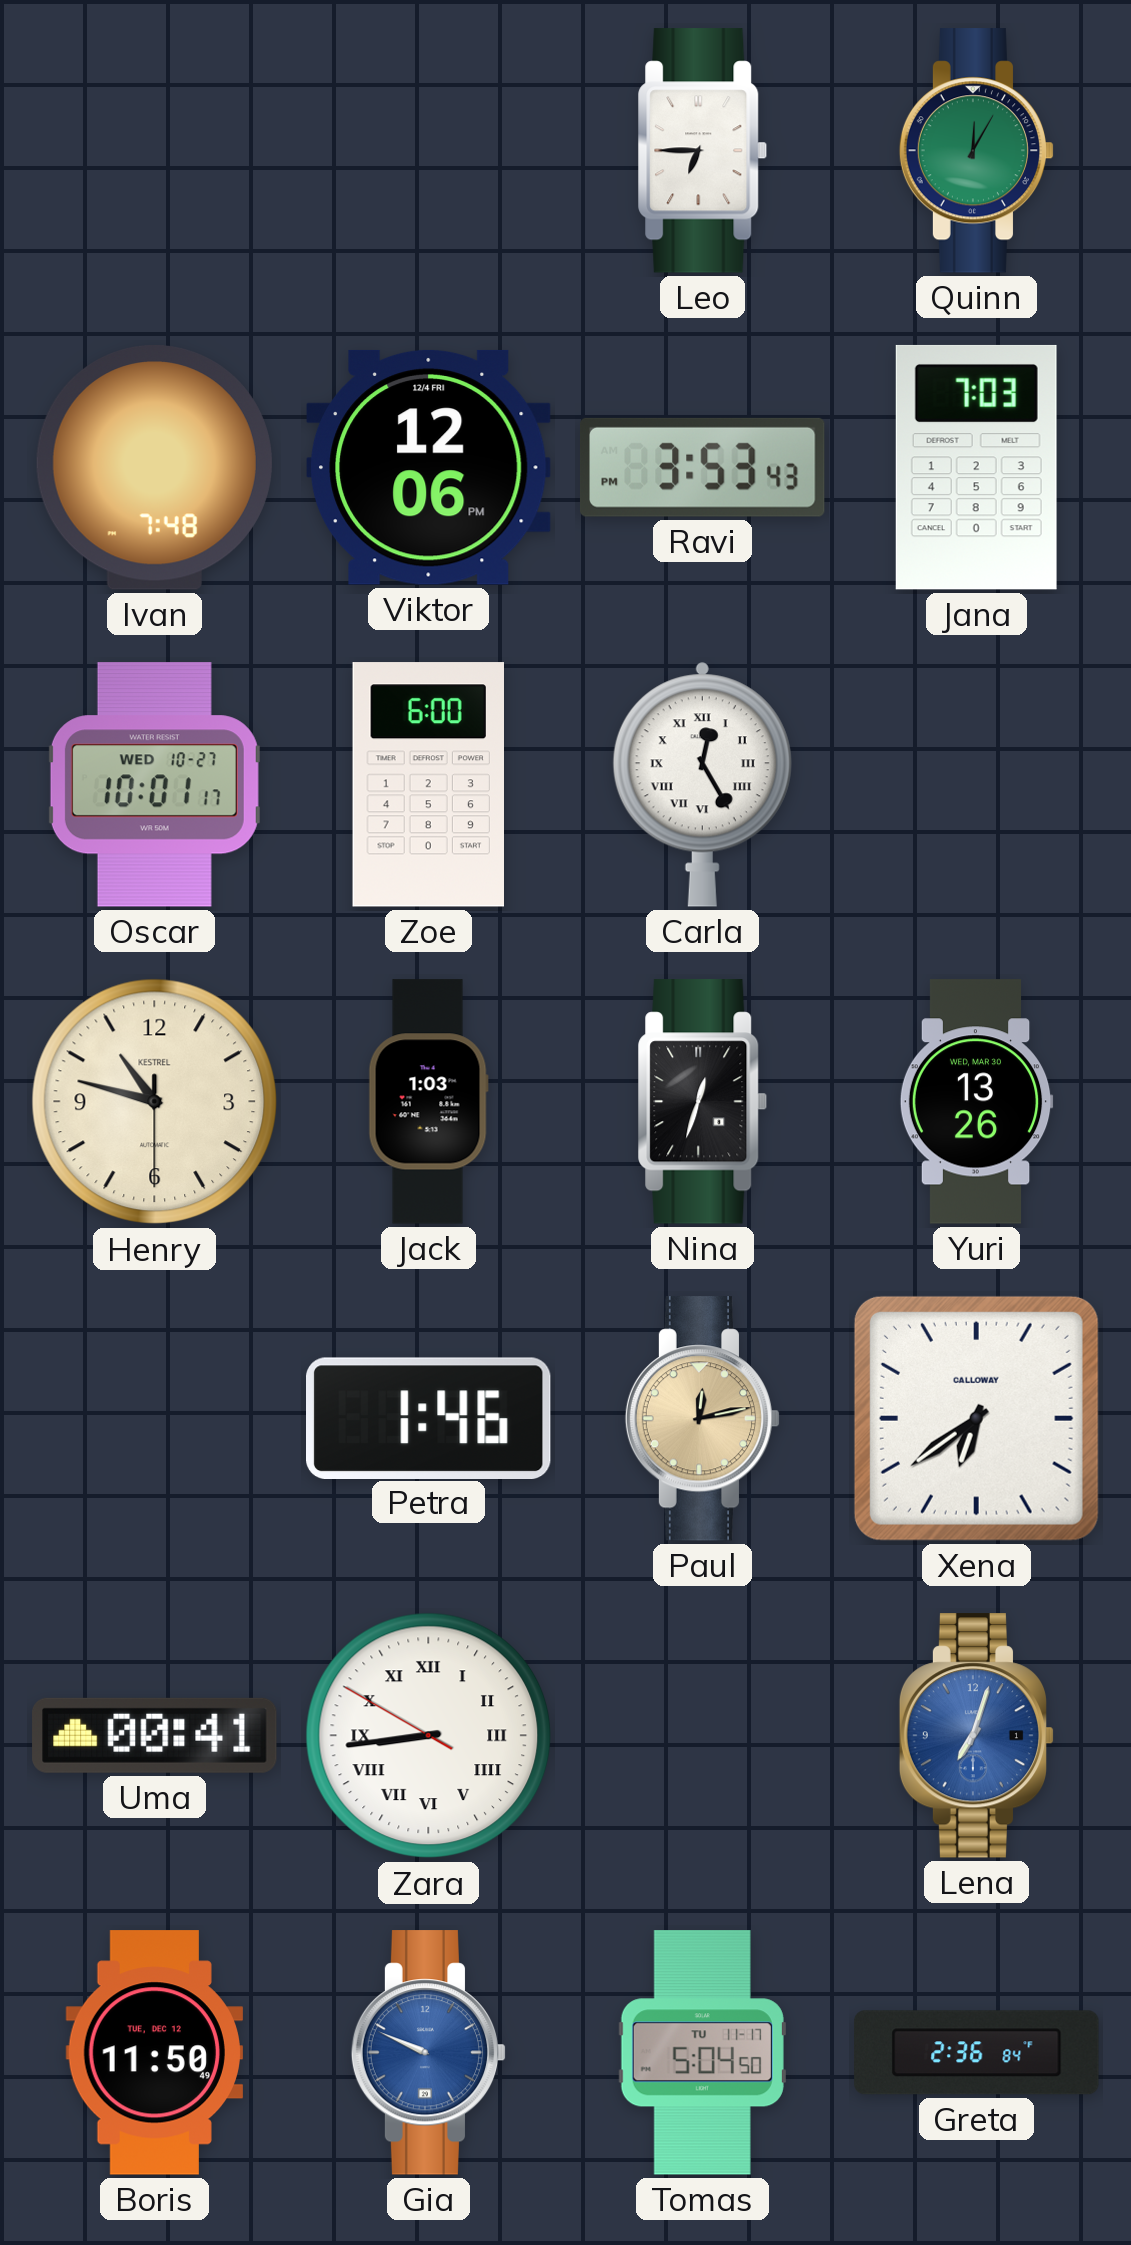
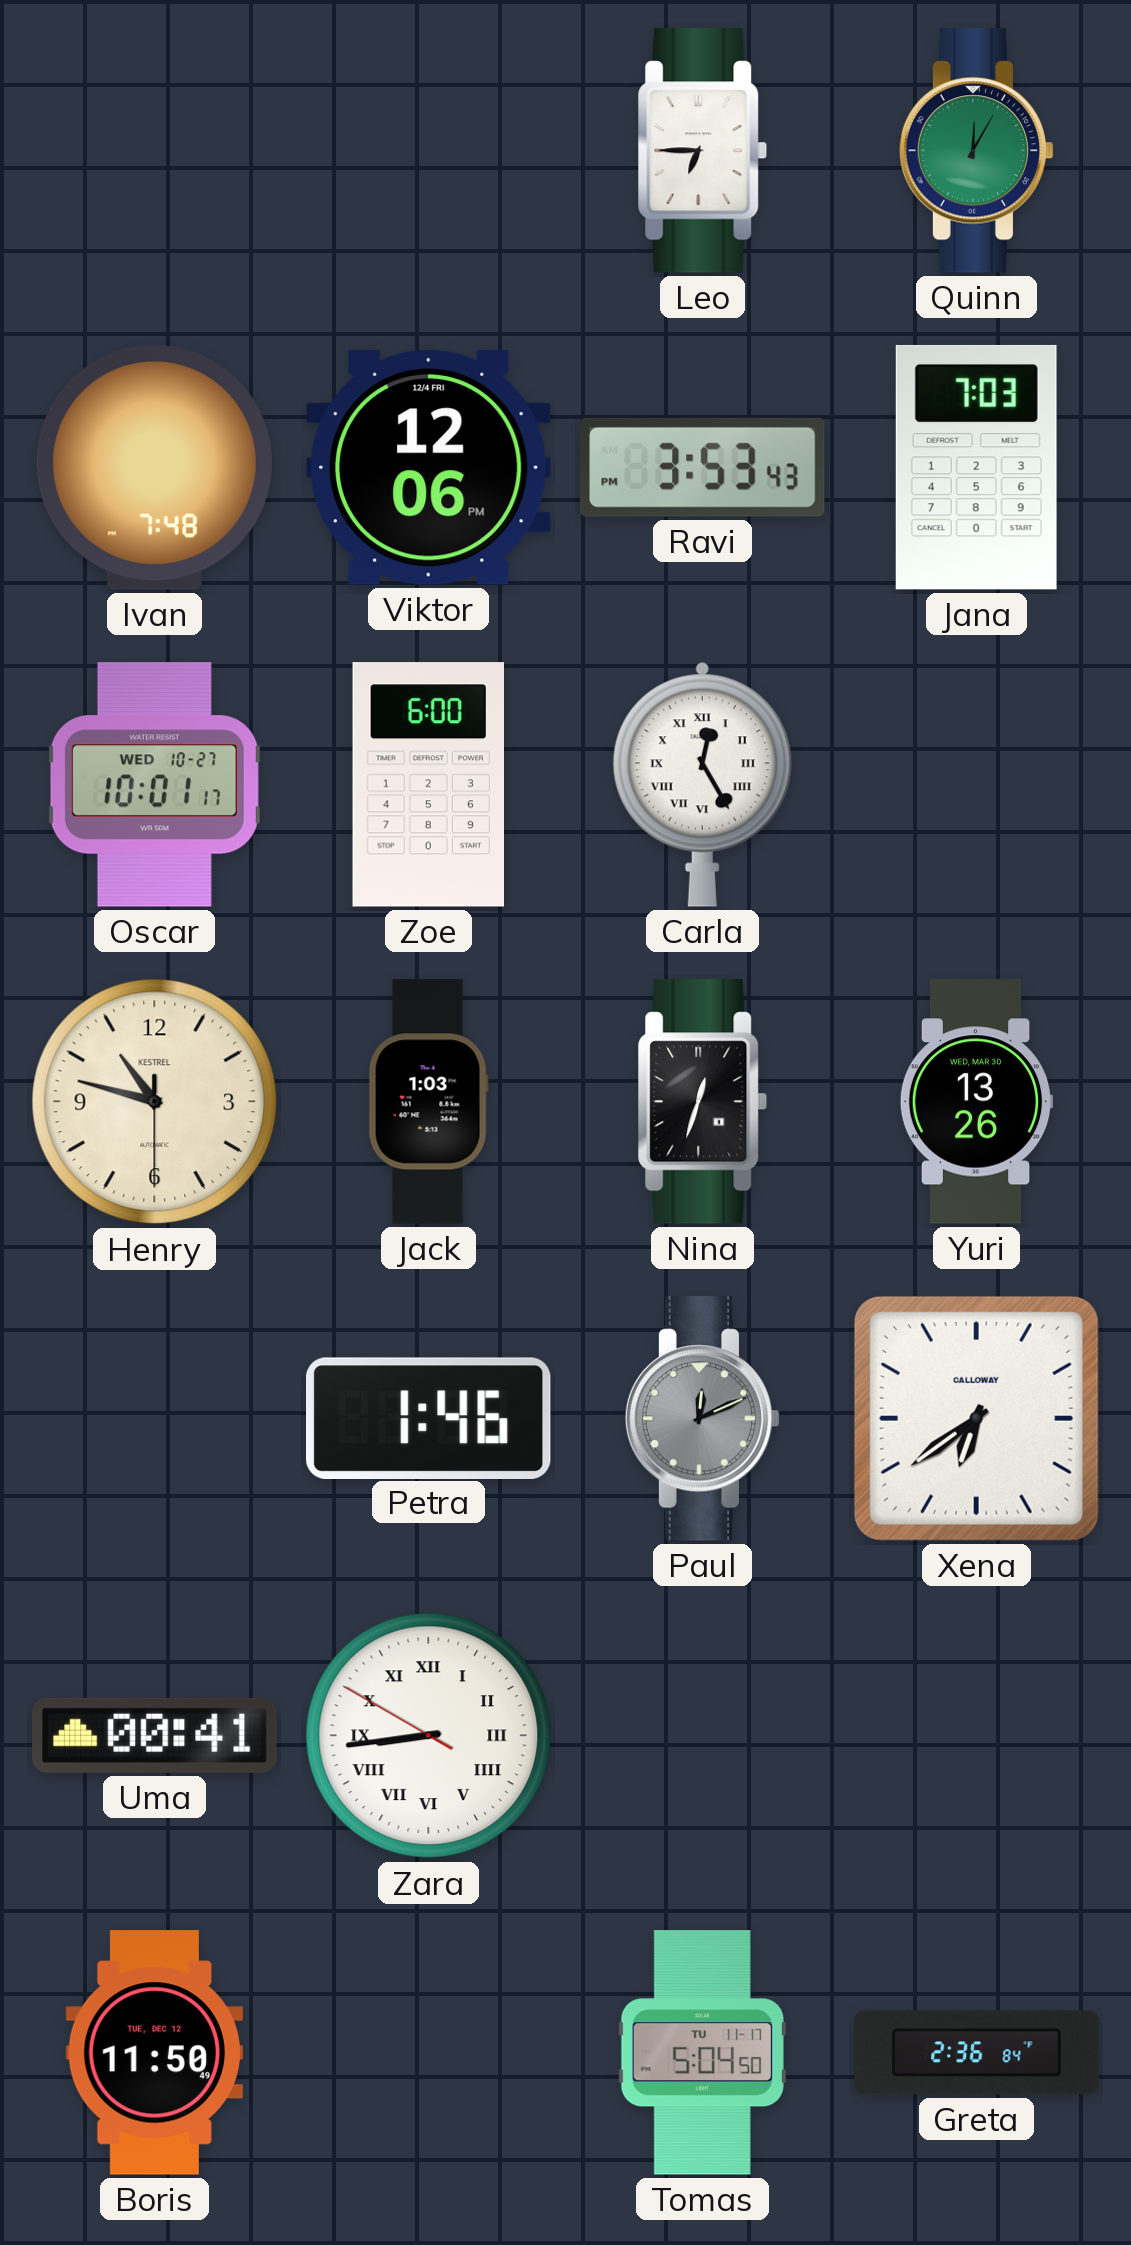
Paul: 12:13 -> 12:11
Paul dial: champagne -> grey
Lena: 7:03 -> none
Gia: 9:49 -> none
